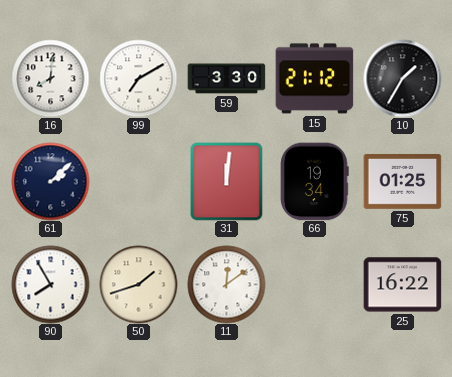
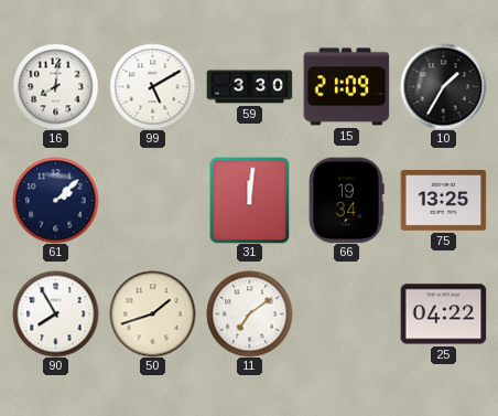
99: 7:10 -> 5:10
15: 21:12 -> 21:09
75: 01:25 -> 13:25
11: 12:09 -> 7:09
25: 16:22 -> 04:22
